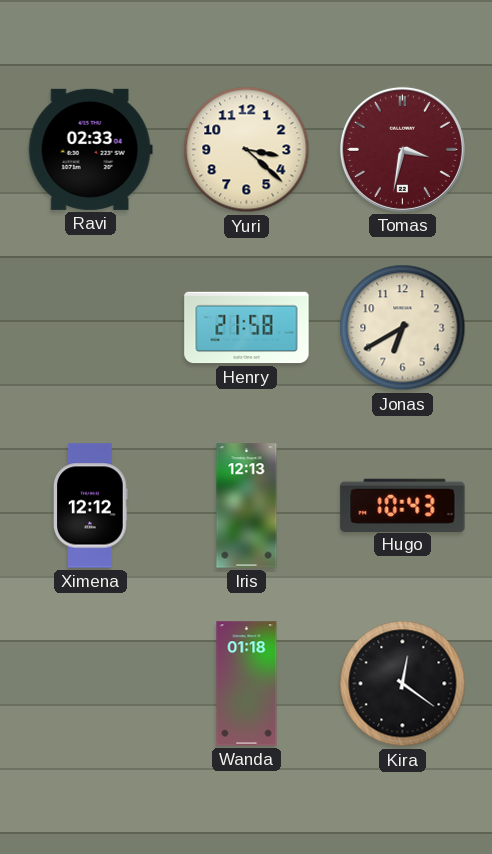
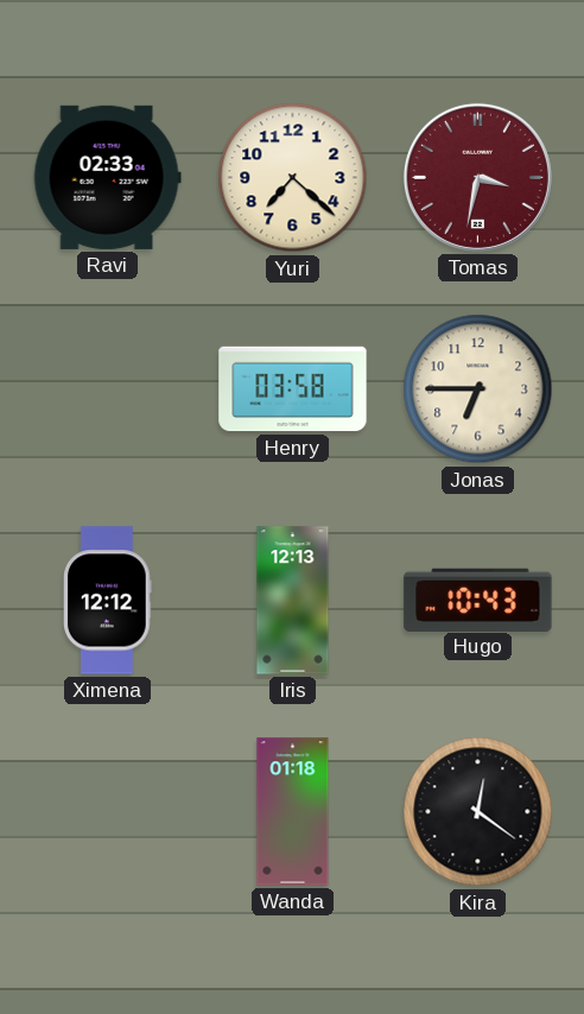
Yuri: 3:22 -> 7:22
Henry: 21:58 -> 03:58
Jonas: 6:40 -> 6:45
